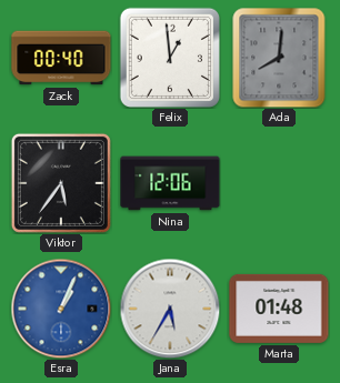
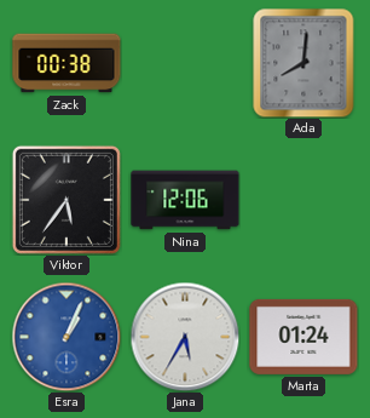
Zack: 00:40 -> 00:38
Felix: 12:59 -> none
Marta: 01:48 -> 01:24
